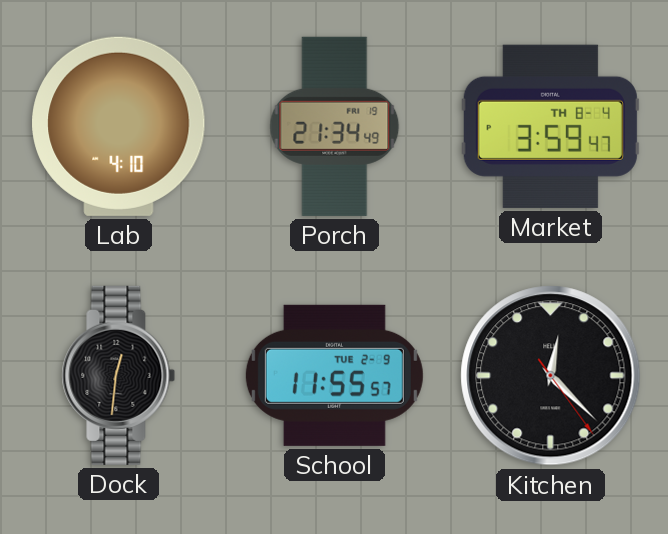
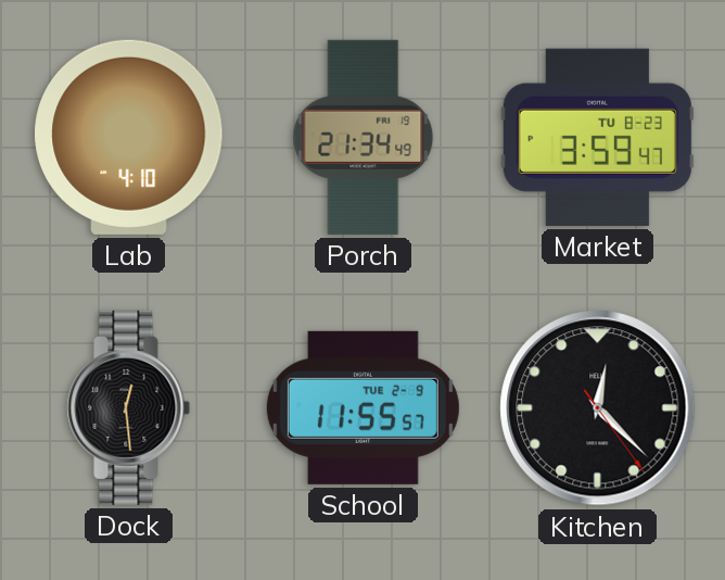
Market date: TH 8-4 -> TU 8-23
Dock: 12:31 -> 12:29
